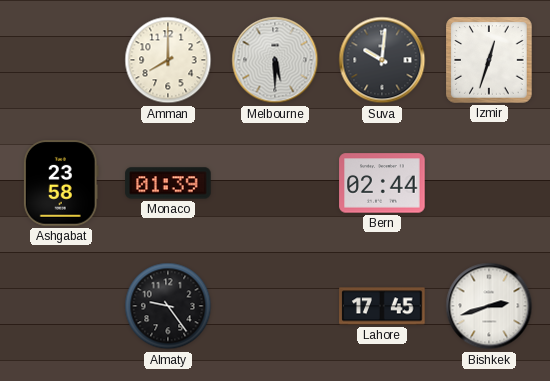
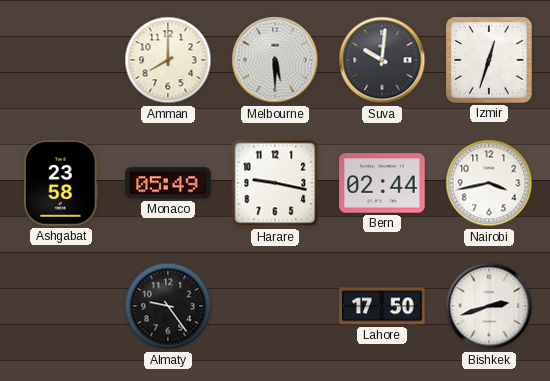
Monaco: 01:39 -> 05:49
Harare: none -> 9:17
Nairobi: none -> 3:43
Lahore: 17:45 -> 17:50
